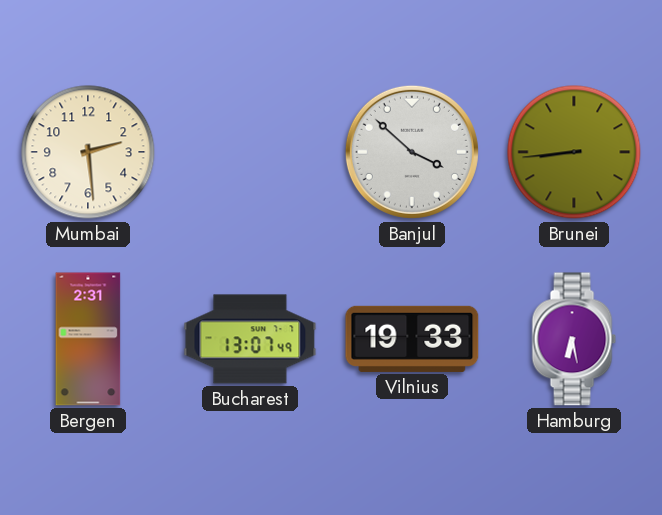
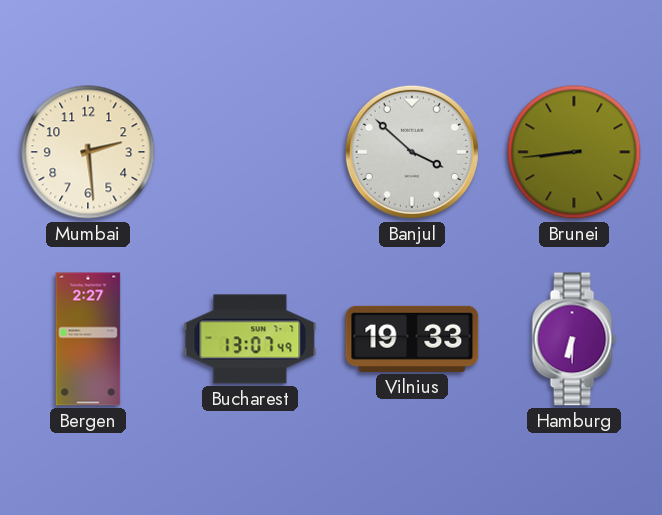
Bergen: 2:31 -> 2:27
Hamburg: 6:28 -> 6:30
